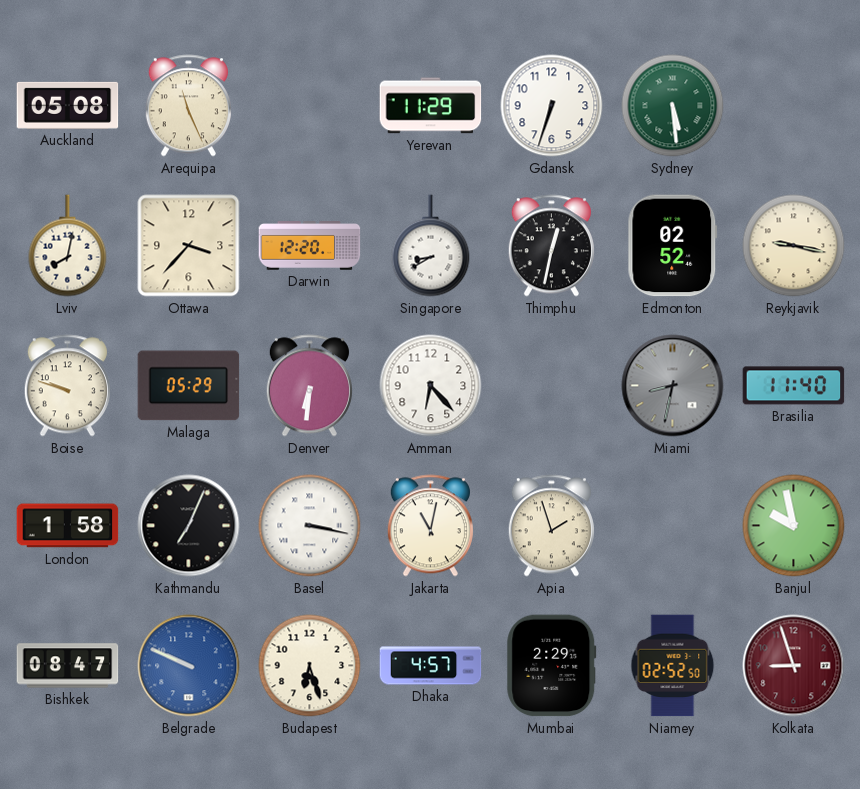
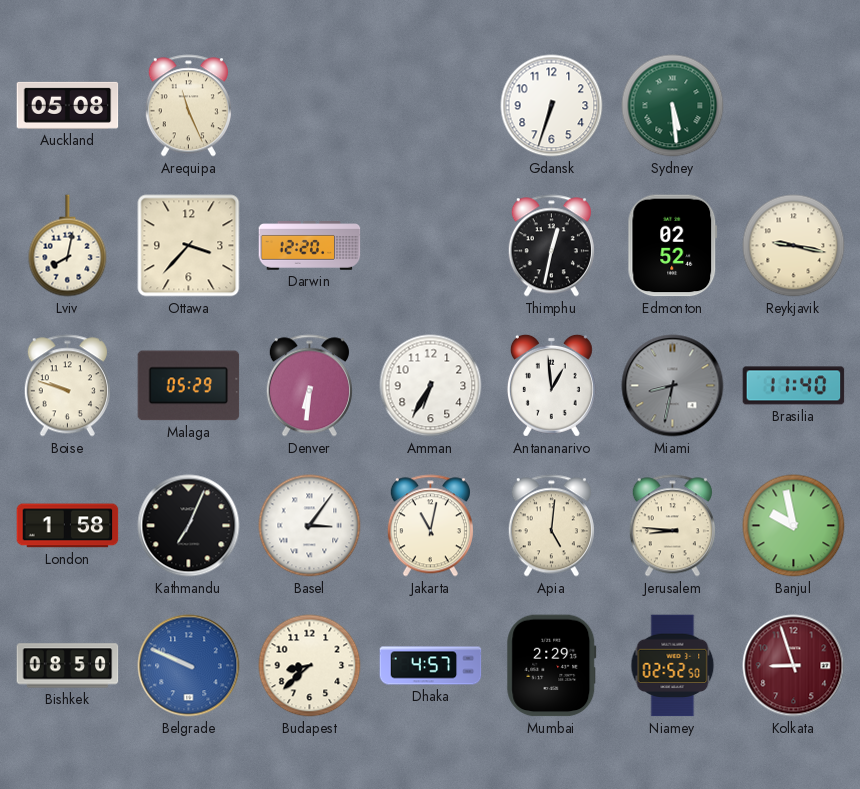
Yerevan: 11:29 -> none
Singapore: 8:40 -> none
Amman: 6:23 -> 6:35
Antananarivo: none -> 12:59
Basel: 3:17 -> 3:06
Apia: 1:57 -> 5:01
Jerusalem: none -> 8:46
Bishkek: 08:47 -> 08:50
Budapest: 6:27 -> 8:38
